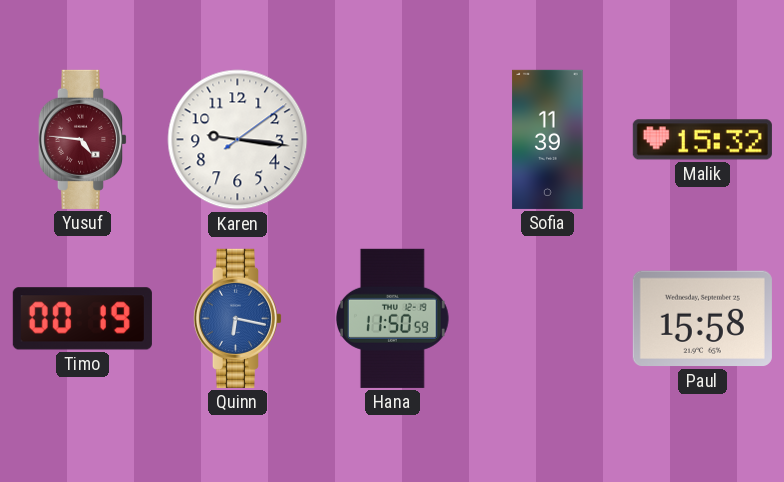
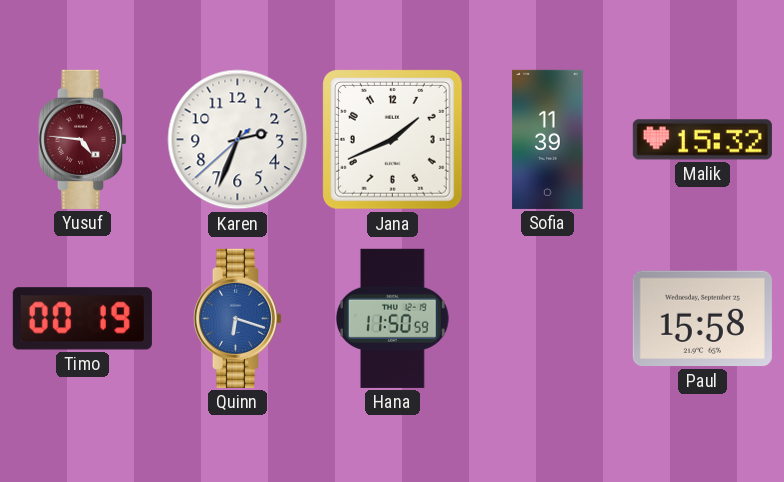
Karen: 9:16 -> 2:33
Jana: none -> 1:41
Quinn: 6:17 -> 6:18
